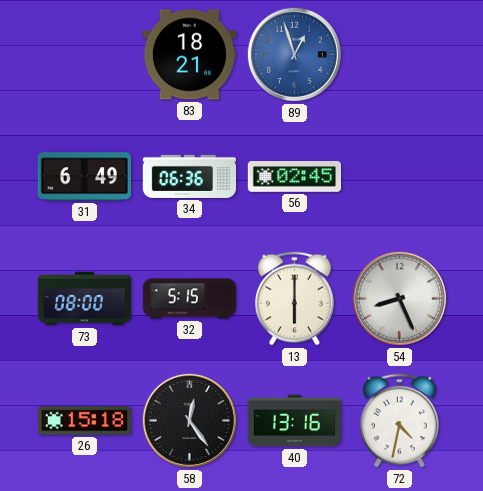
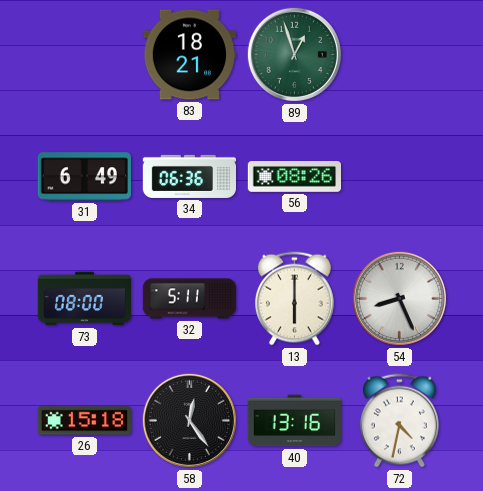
89 dial: blue -> green
56: 02:45 -> 08:26
32: 5:15 -> 5:11
